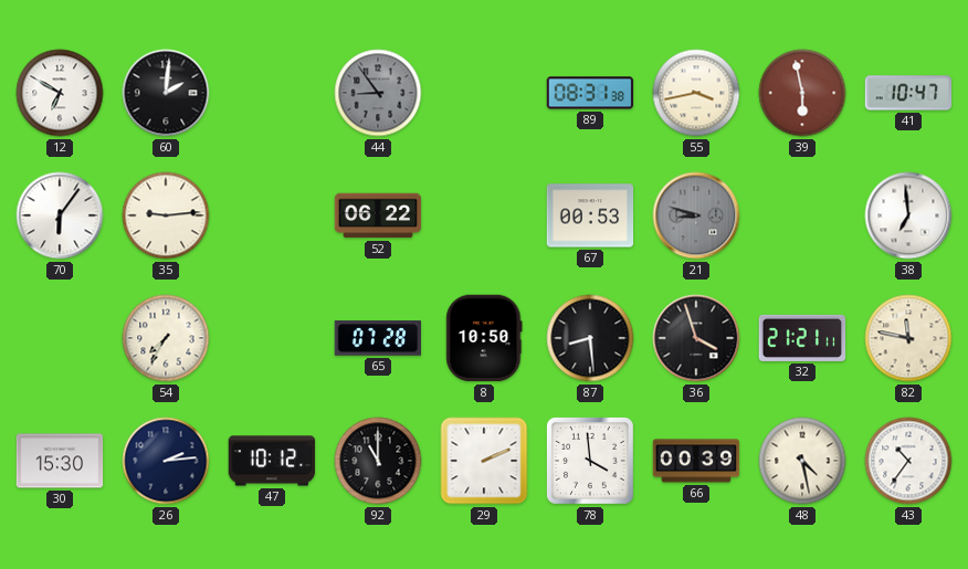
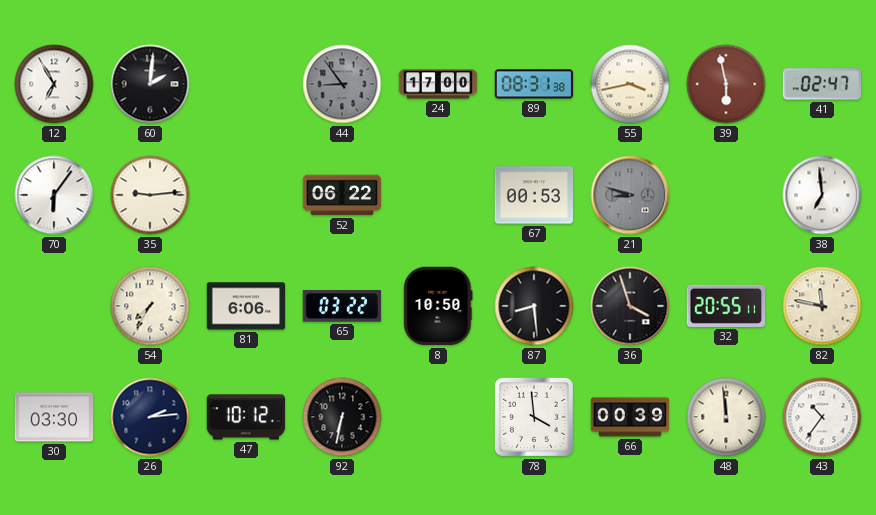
12: 6:50 -> 6:55
24: none -> 17:00
41: 10:47 -> 02:47
81: none -> 6:06
65: 07:28 -> 03:22
32: 21:21 -> 20:55
30: 15:30 -> 03:30
92: 11:00 -> 6:32
29: 2:11 -> none
48: 4:28 -> 11:59
